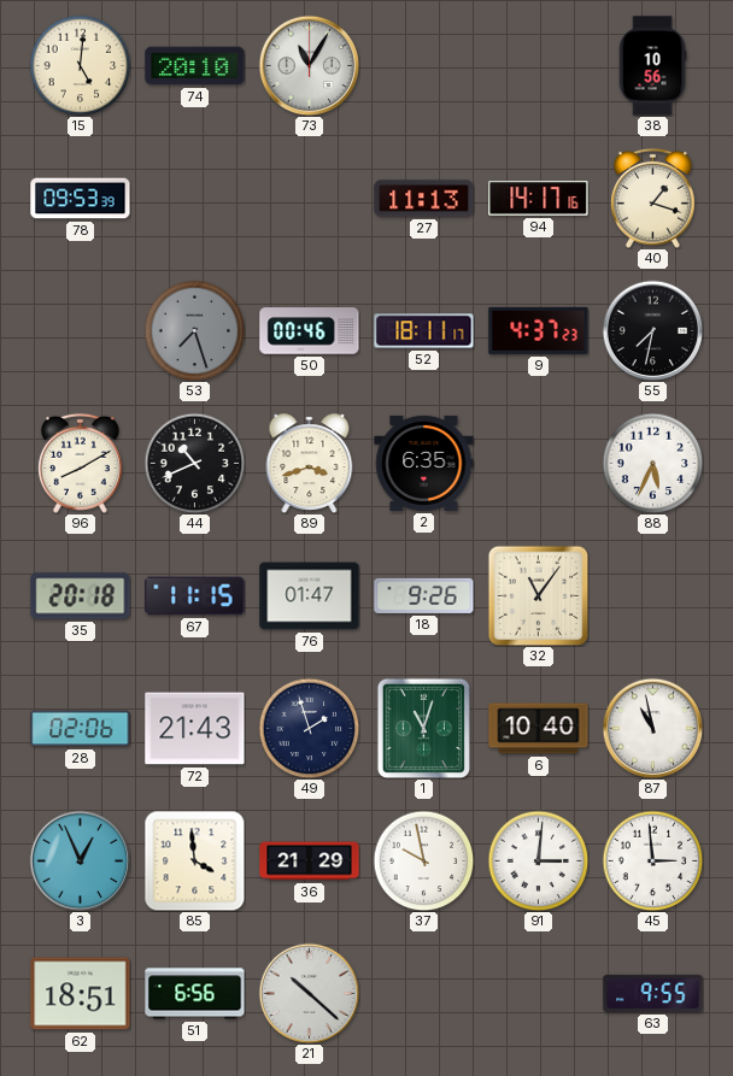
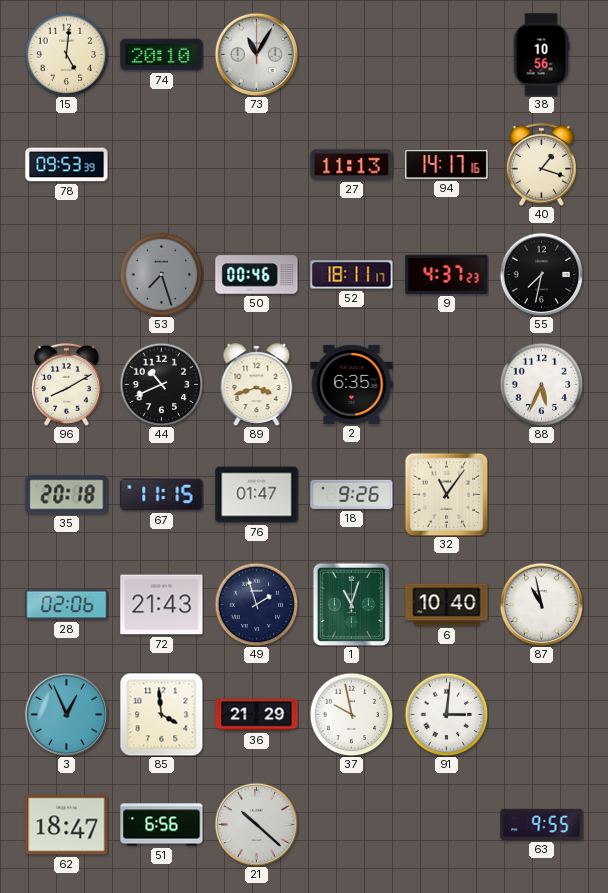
45: 2:59 -> none
62: 18:51 -> 18:47
